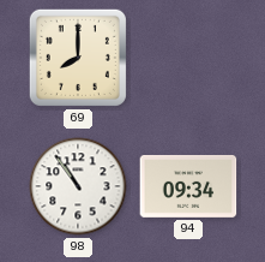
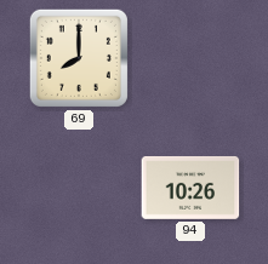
98: 10:54 -> none
94: 09:34 -> 10:26
